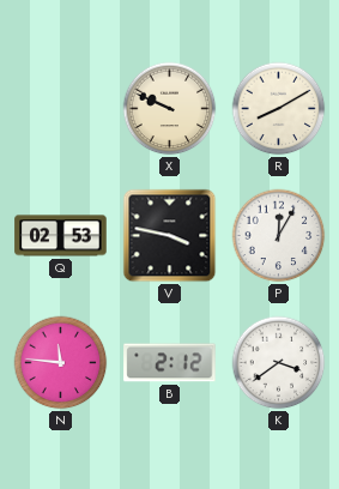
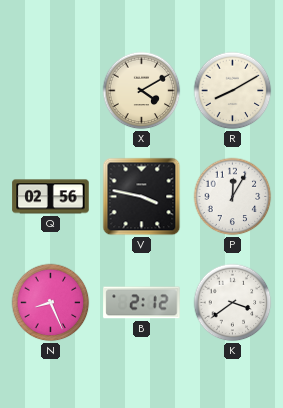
X: 9:49 -> 4:10
Q: 02:53 -> 02:56
N: 11:46 -> 8:26
